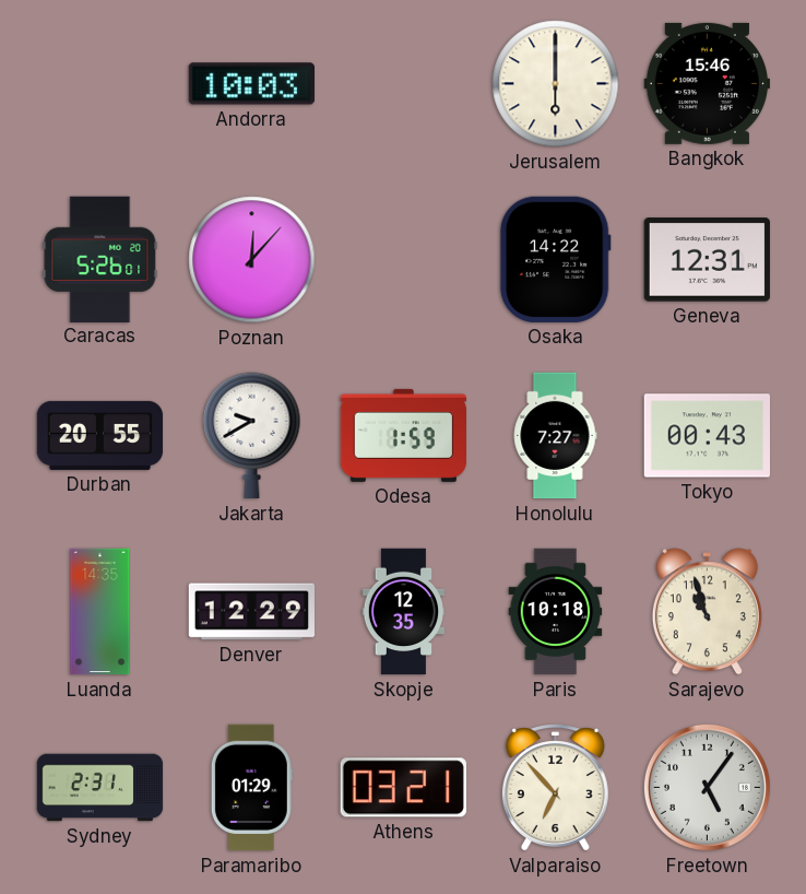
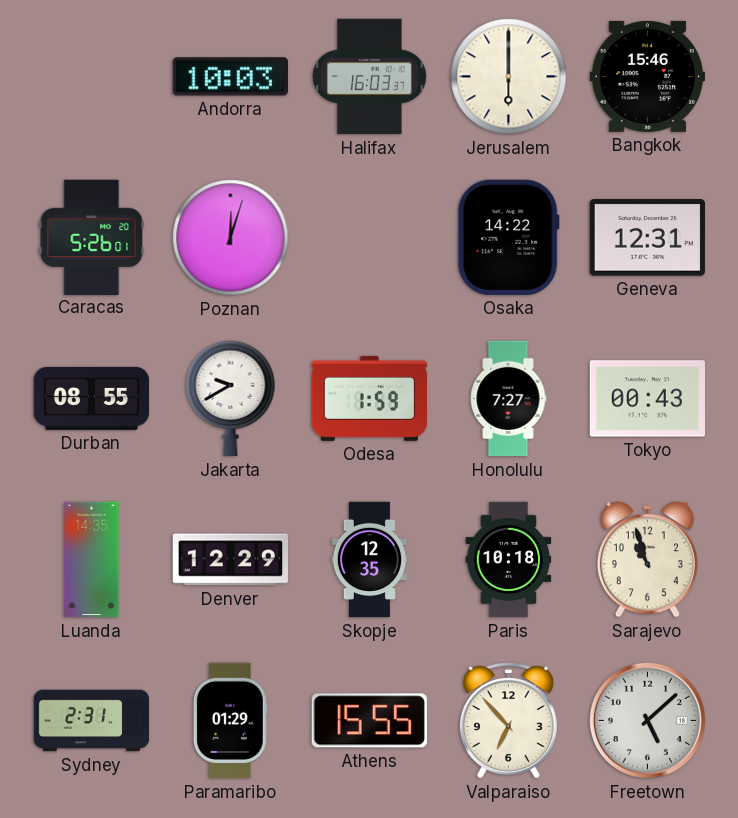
Halifax: none -> 16:03
Poznan: 12:07 -> 12:03
Durban: 20:55 -> 08:55
Athens: 03:21 -> 15:55
Freetown: 5:06 -> 5:08
